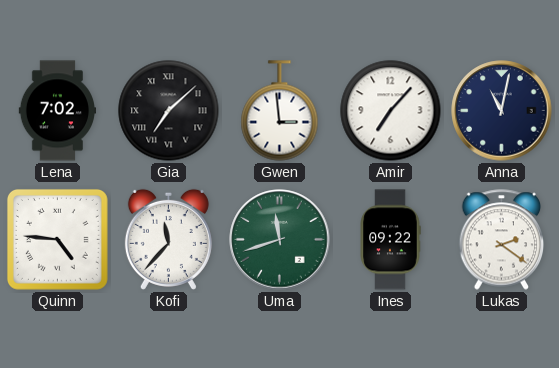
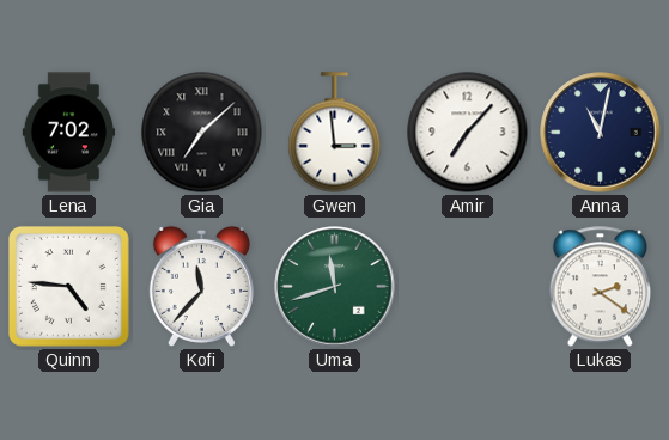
Ines: 09:22 -> none
